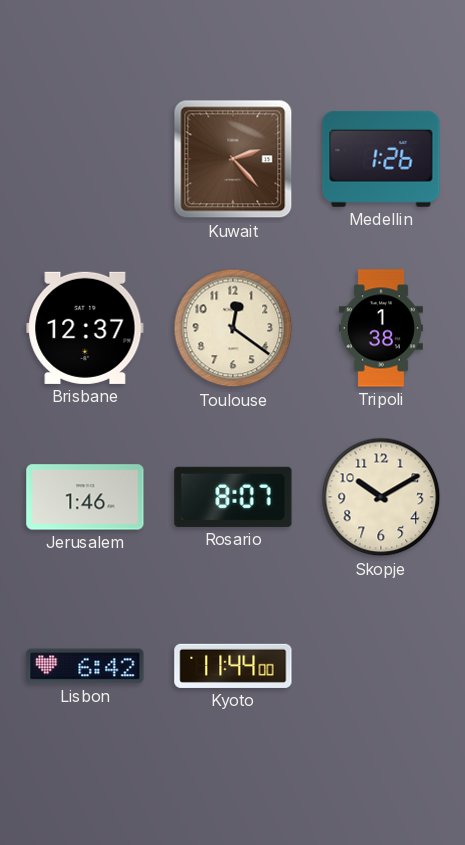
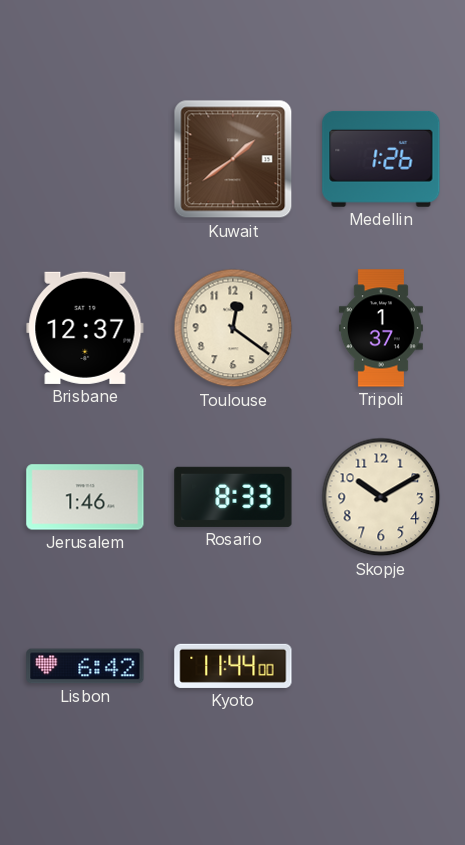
Kuwait: 2:23 -> 1:39
Tripoli: 1:38 -> 1:37
Rosario: 8:07 -> 8:33
